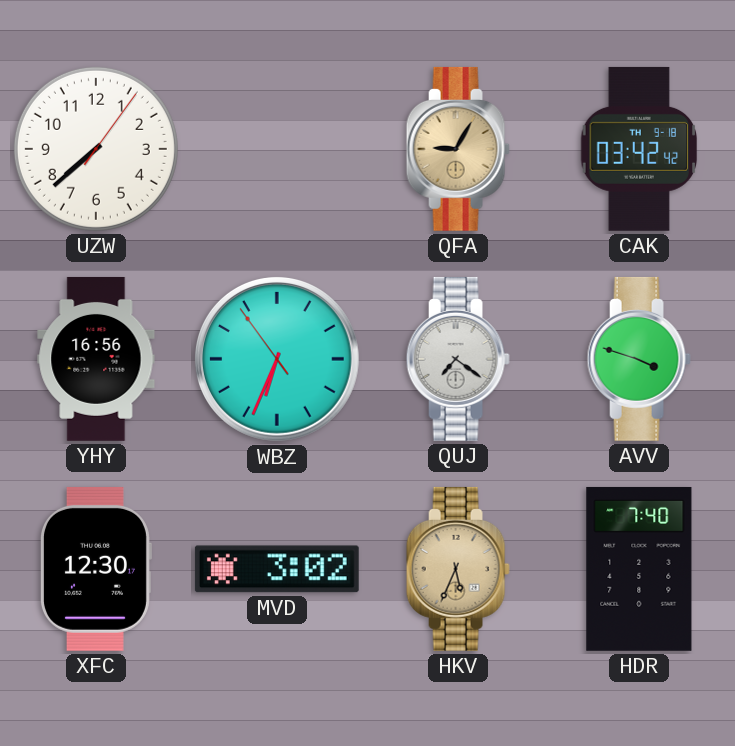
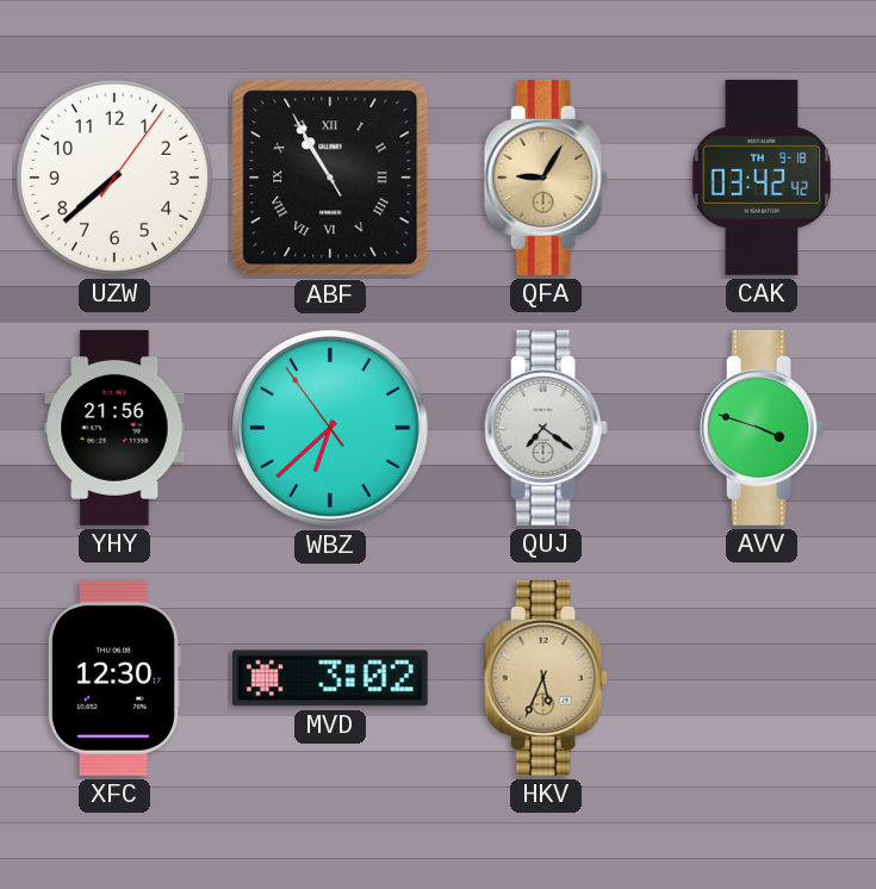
ABF: none -> 10:54
YHY: 16:56 -> 21:56
WBZ: 6:33 -> 6:37
HDR: 7:40 -> none
